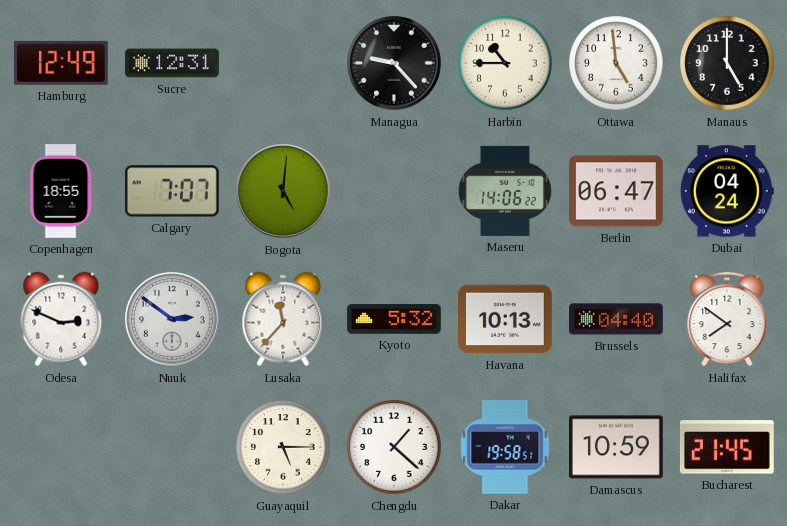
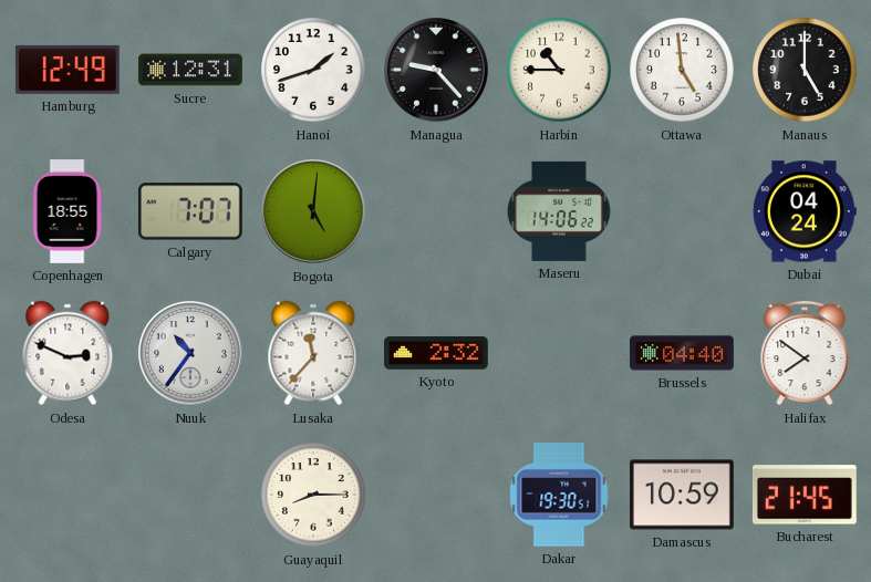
Hanoi: none -> 1:42
Berlin: 06:47 -> none
Nuuk: 2:51 -> 10:36
Kyoto: 5:32 -> 2:32
Havana: 10:13 -> none
Guayaquil: 5:15 -> 8:15
Chengdu: 1:22 -> none
Dakar: 19:58 -> 19:30
